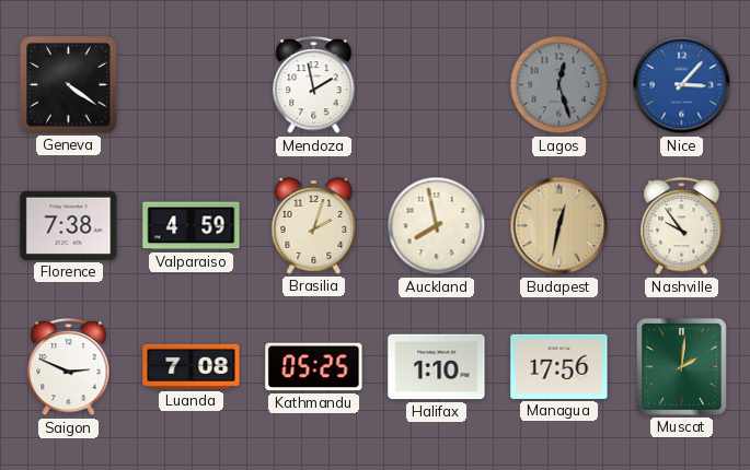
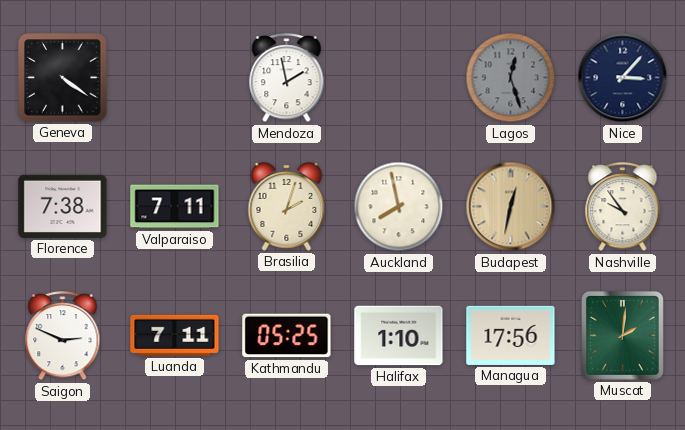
Nice dial: blue -> navy
Valparaiso: 4:59 -> 7:11
Luanda: 7:08 -> 7:11
